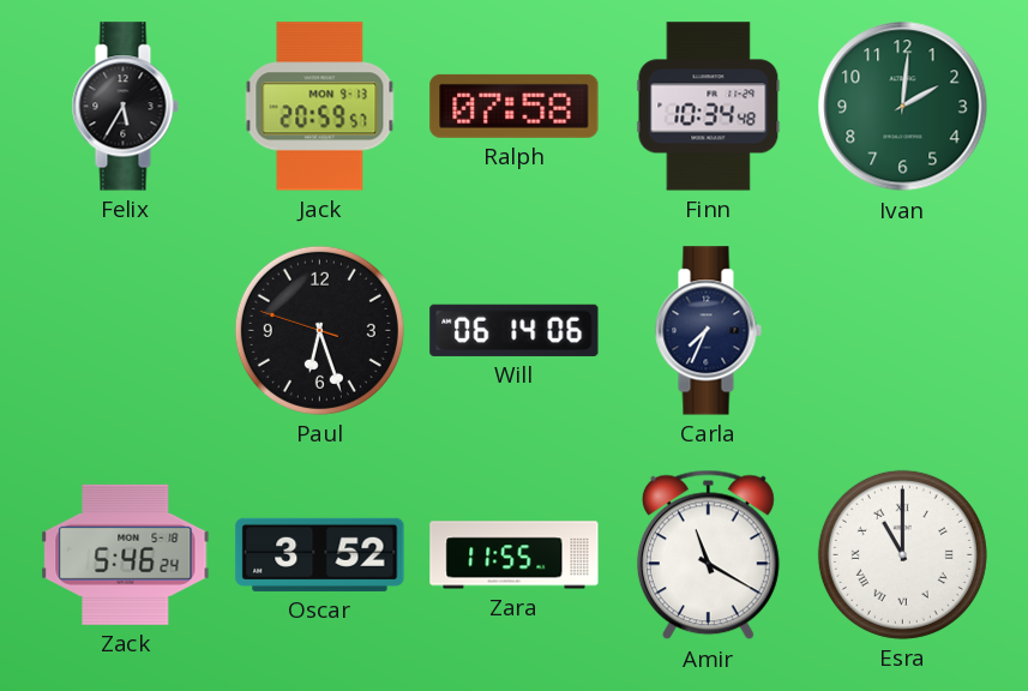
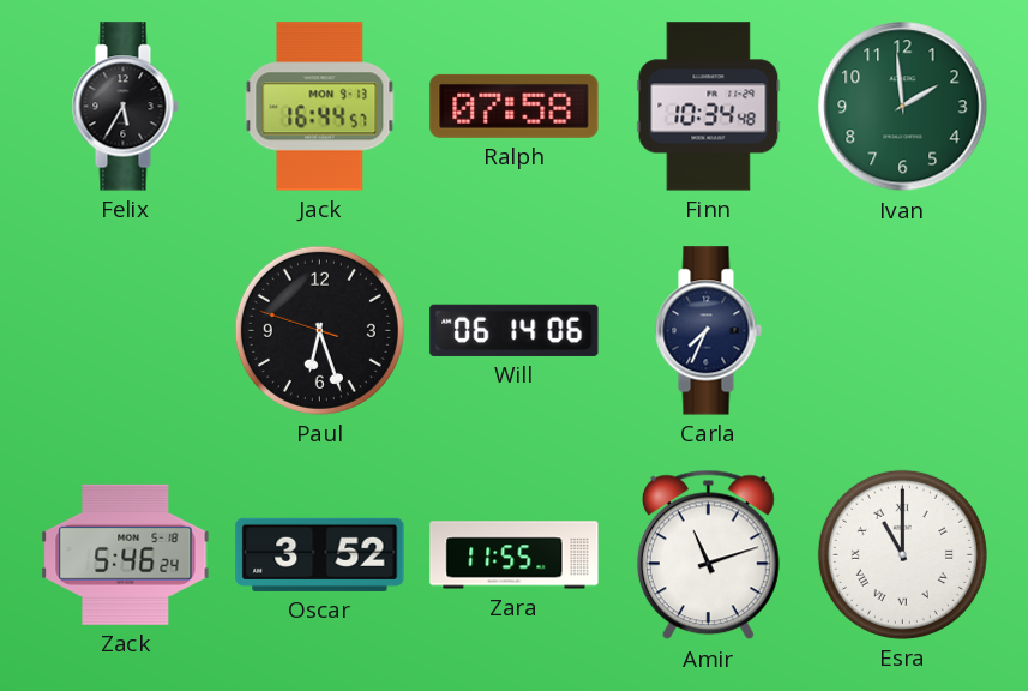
Jack: 20:59 -> 16:44
Ivan: 2:01 -> 1:59
Amir: 11:20 -> 11:12
